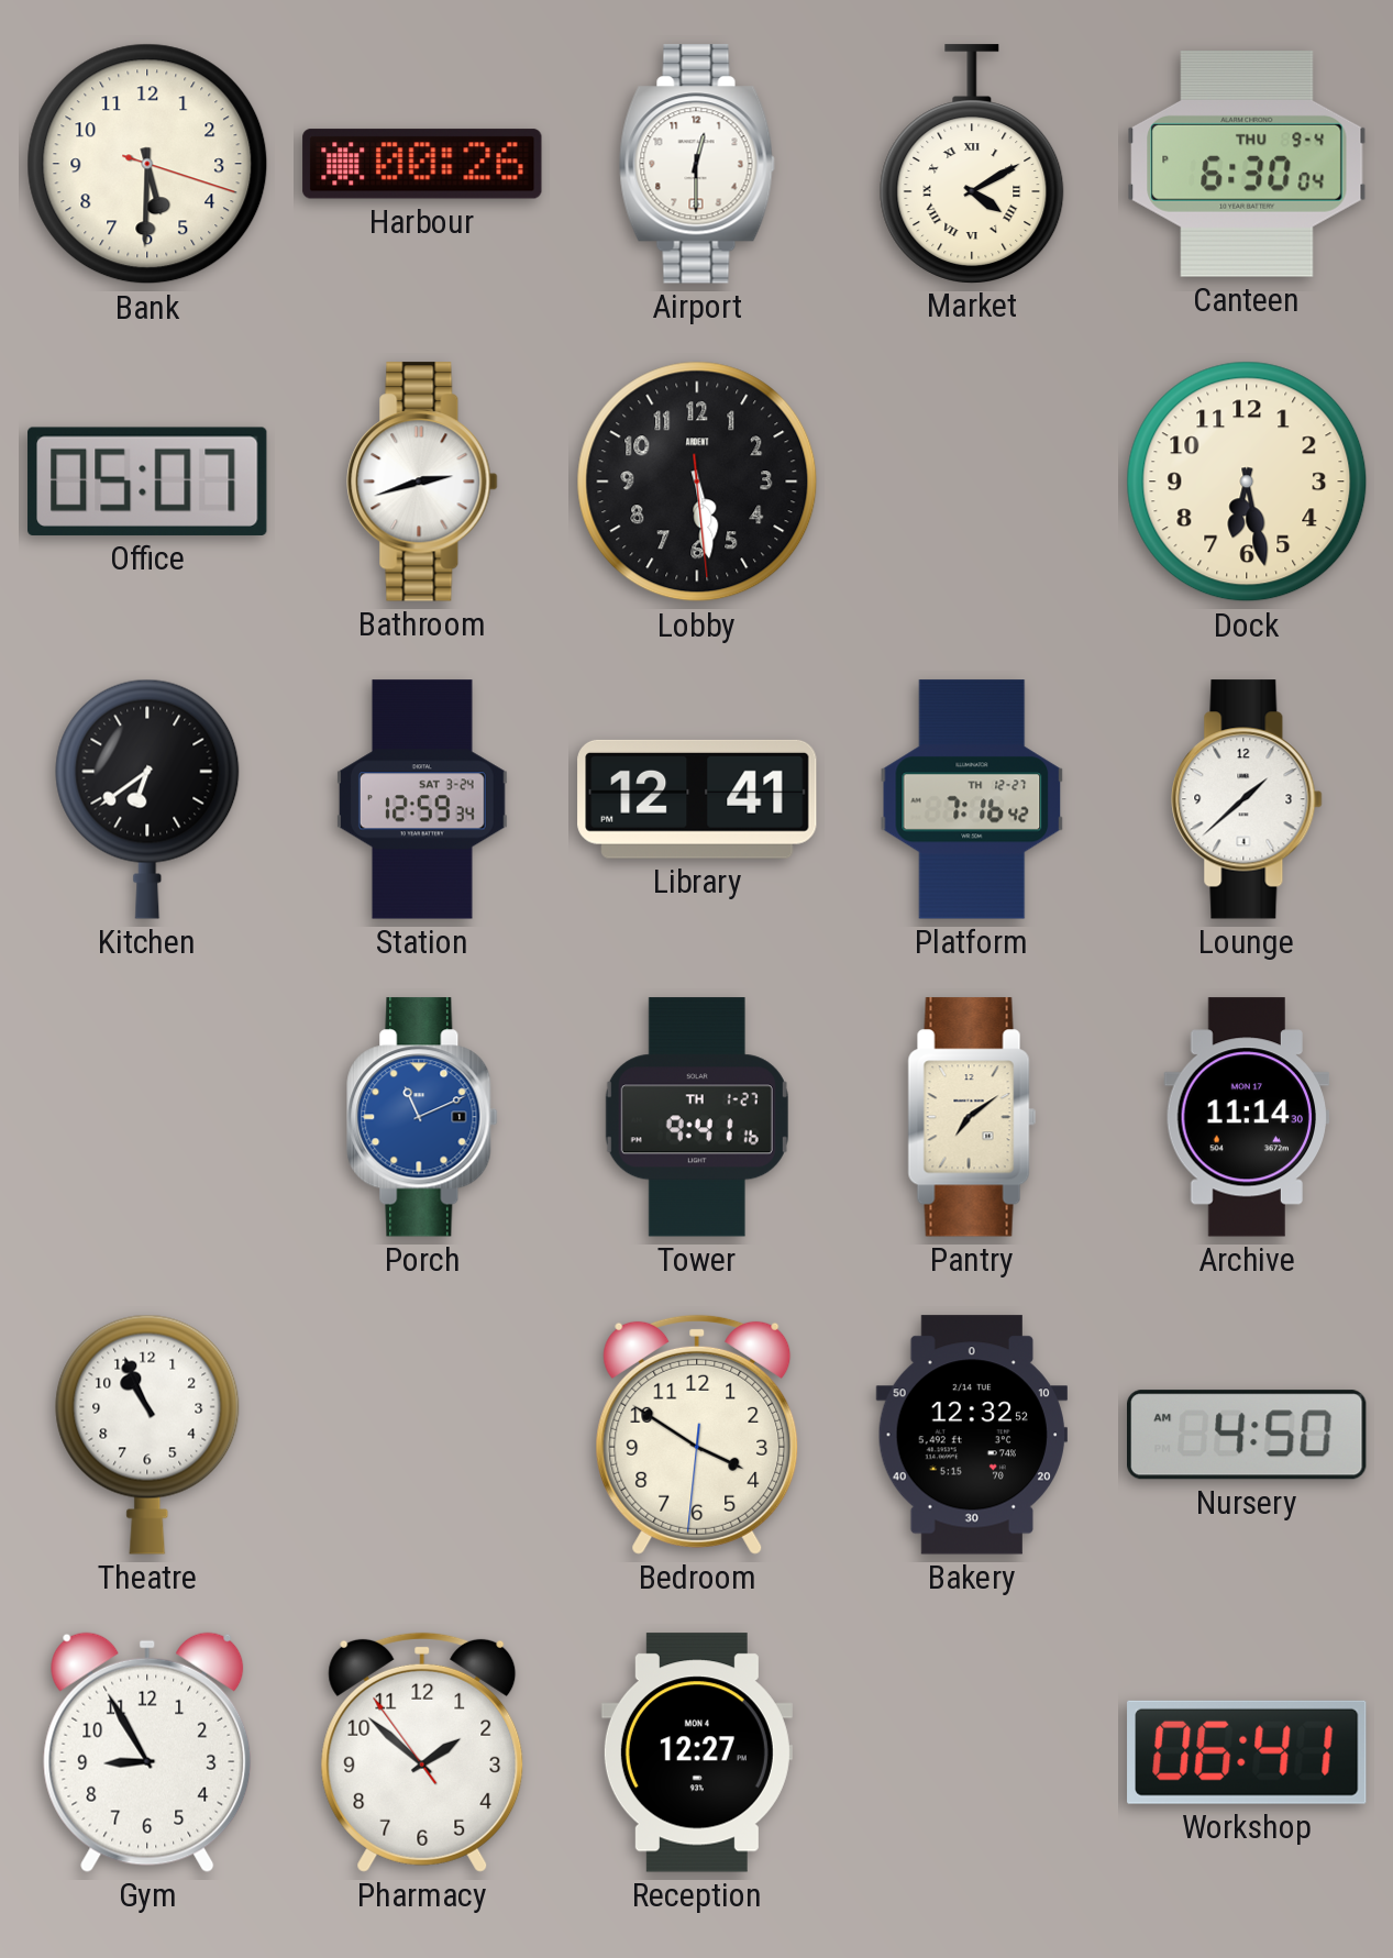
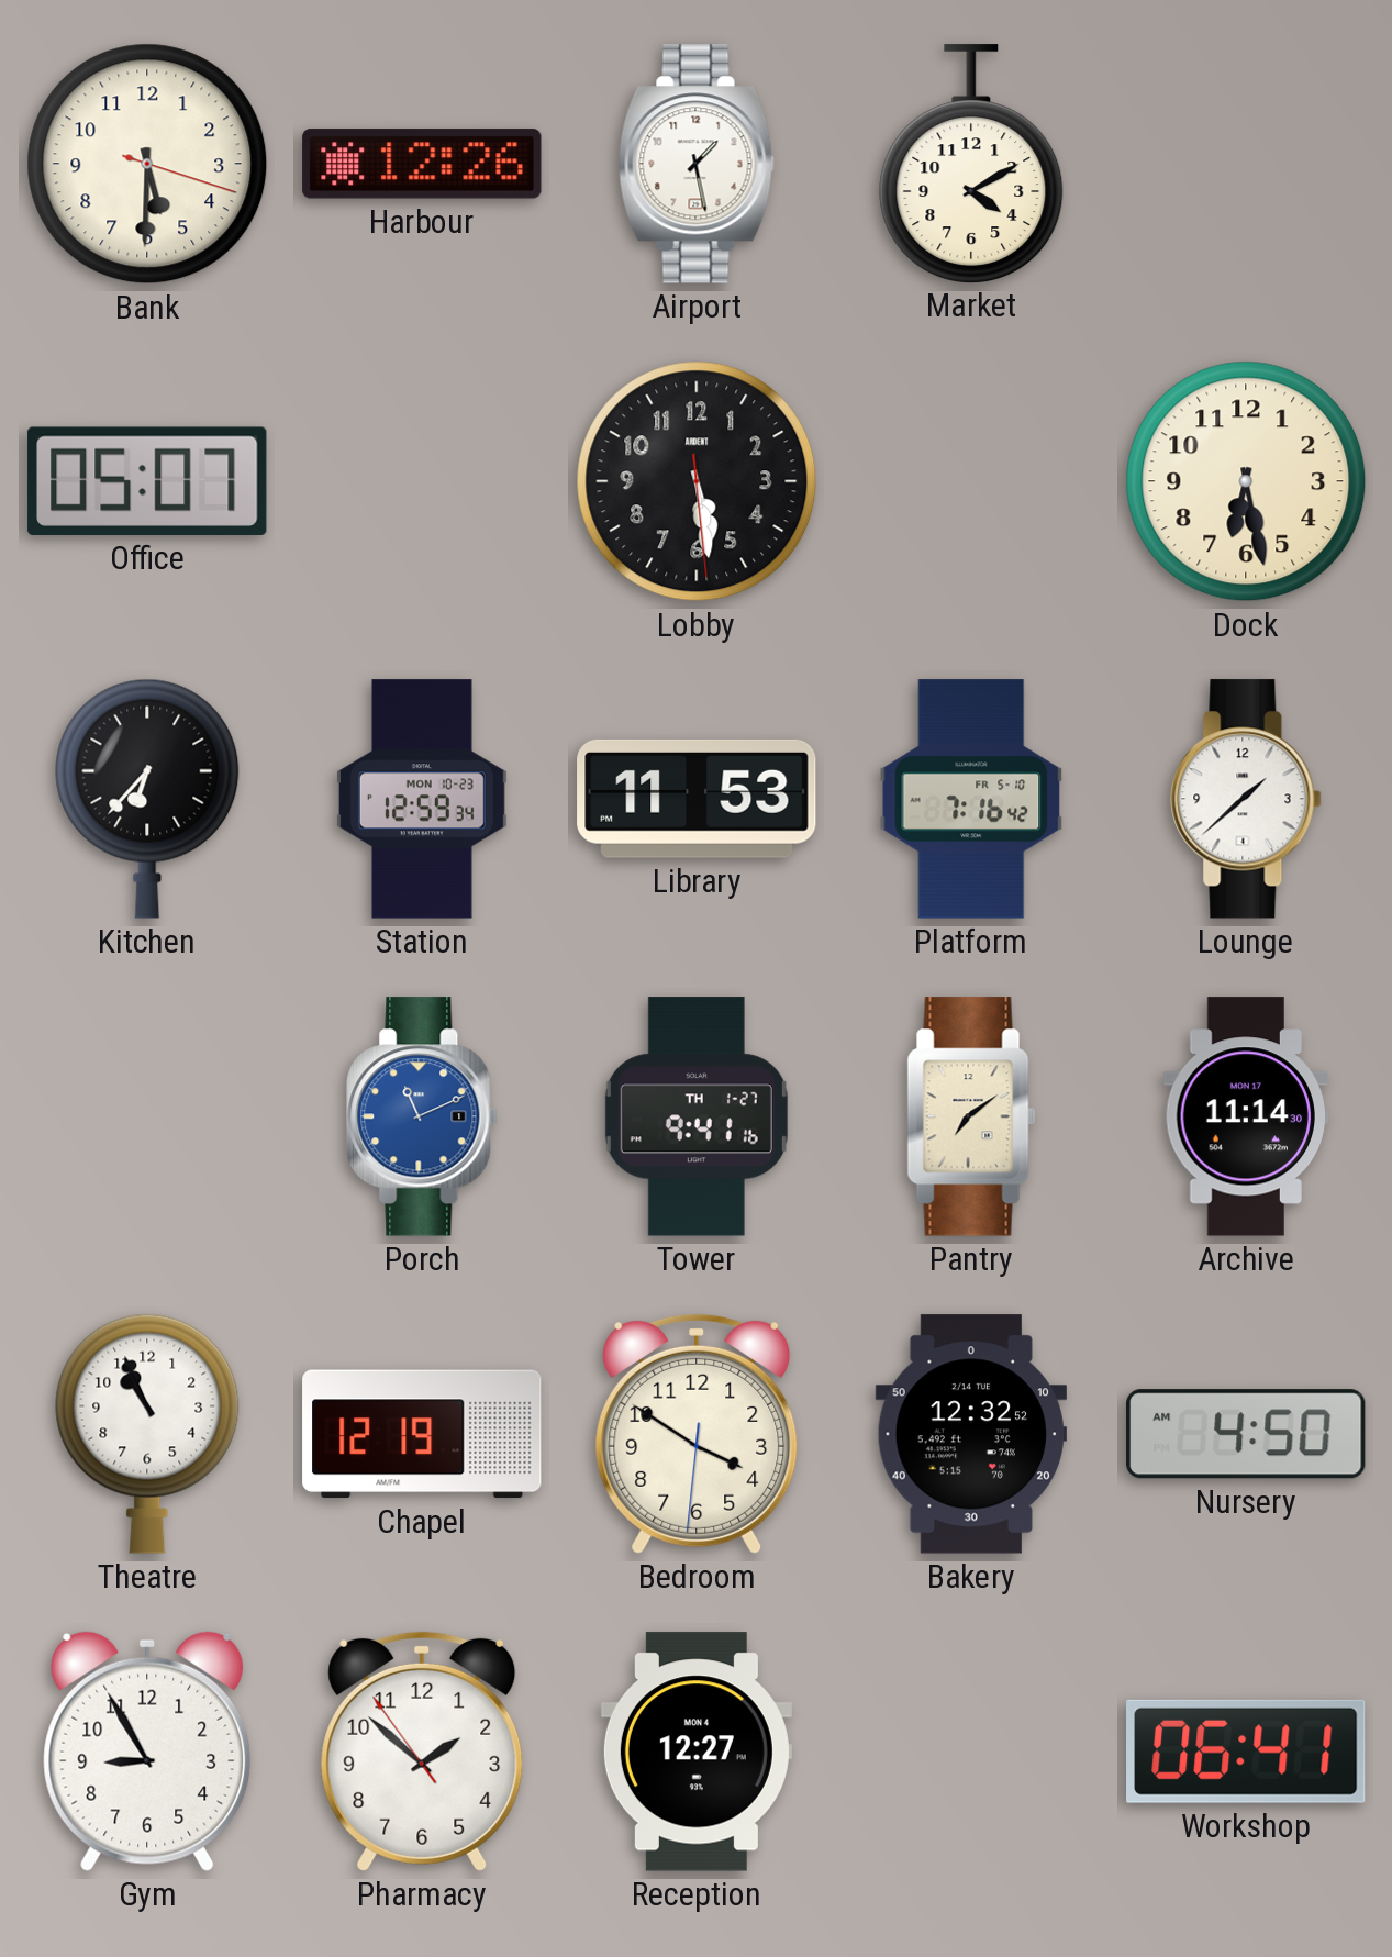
Harbour: 00:26 -> 12:26
Airport: 12:30 -> 1:28
Market numerals: Roman -> Arabic
Canteen: 6:30 -> none
Bathroom: 2:42 -> none
Kitchen: 6:39 -> 6:37
Station date: SAT 3-24 -> MON 10-23
Library: 12:41 -> 11:53
Platform date: TH 12-27 -> FR 5-10
Chapel: none -> 12:19
